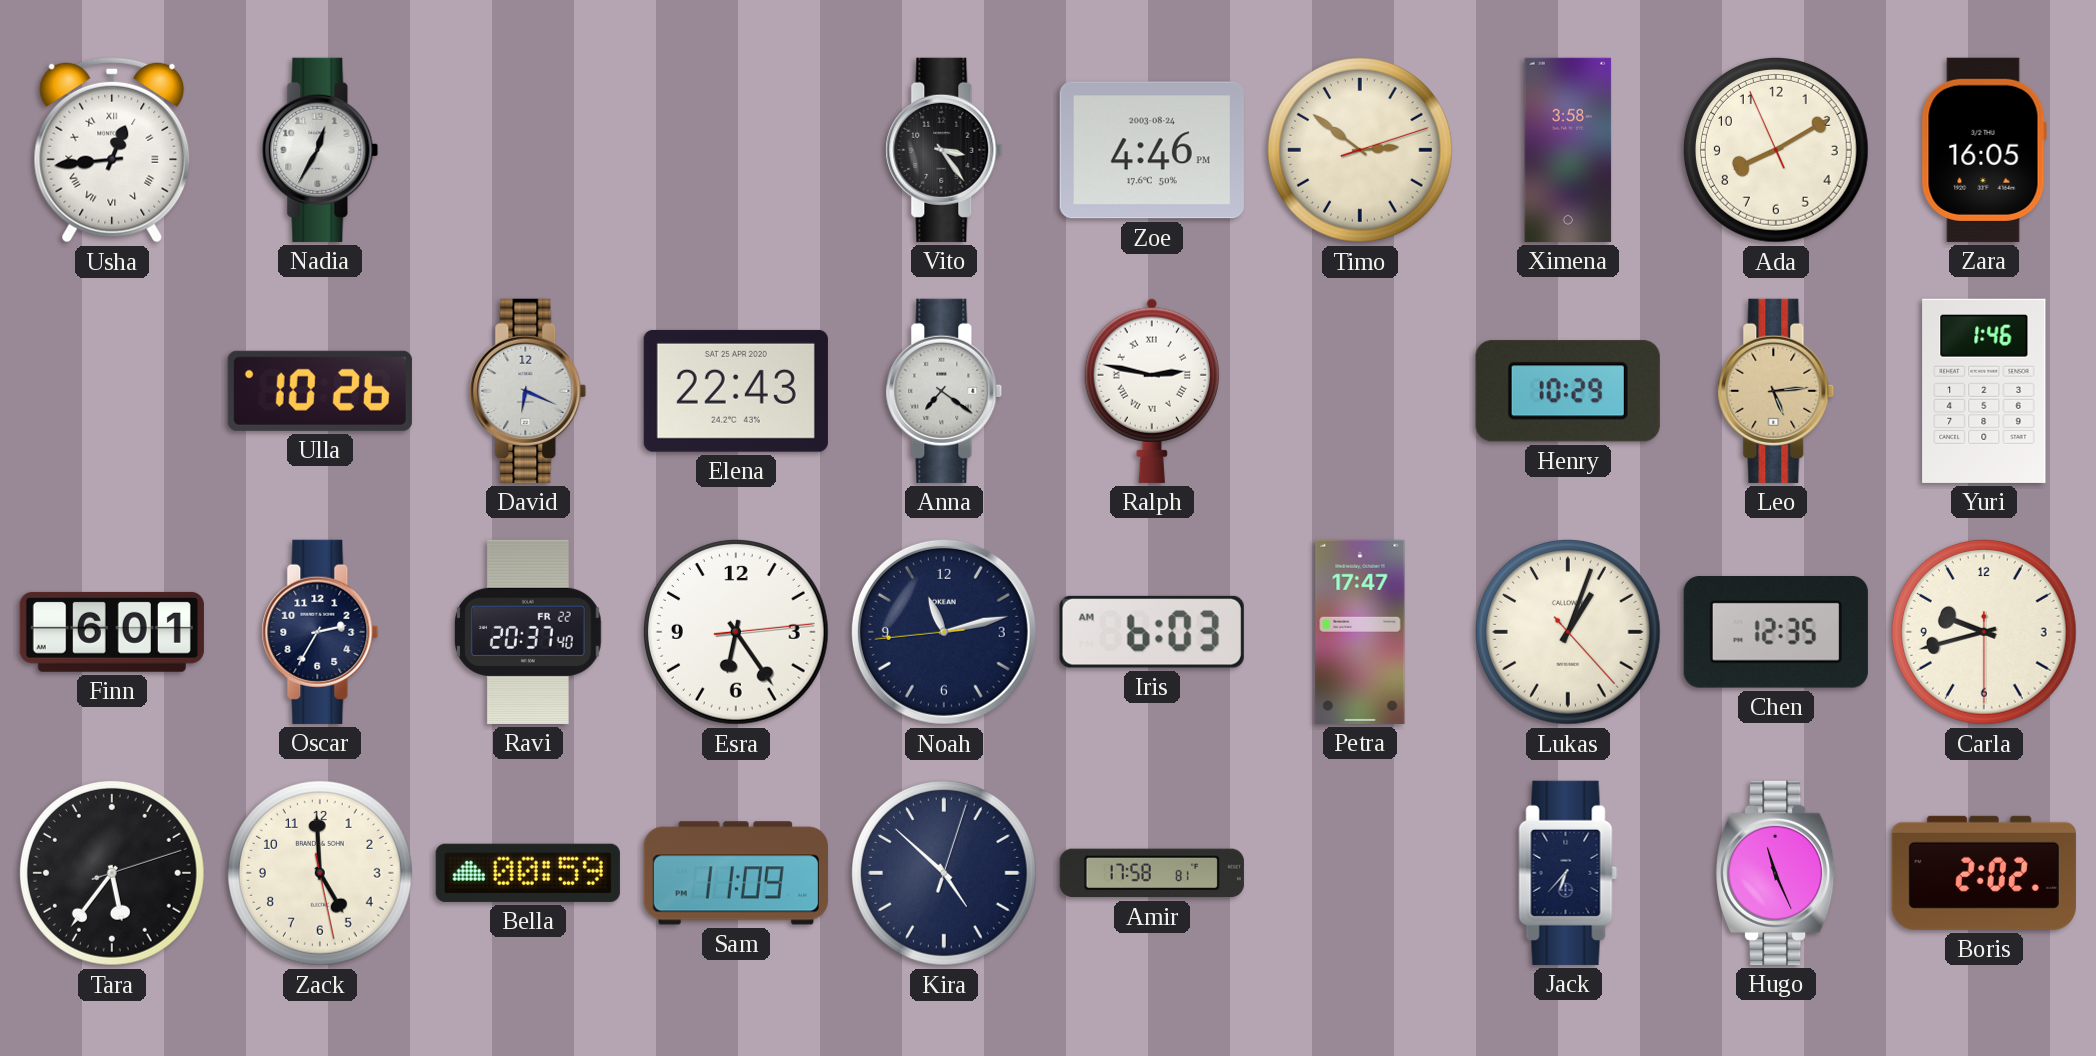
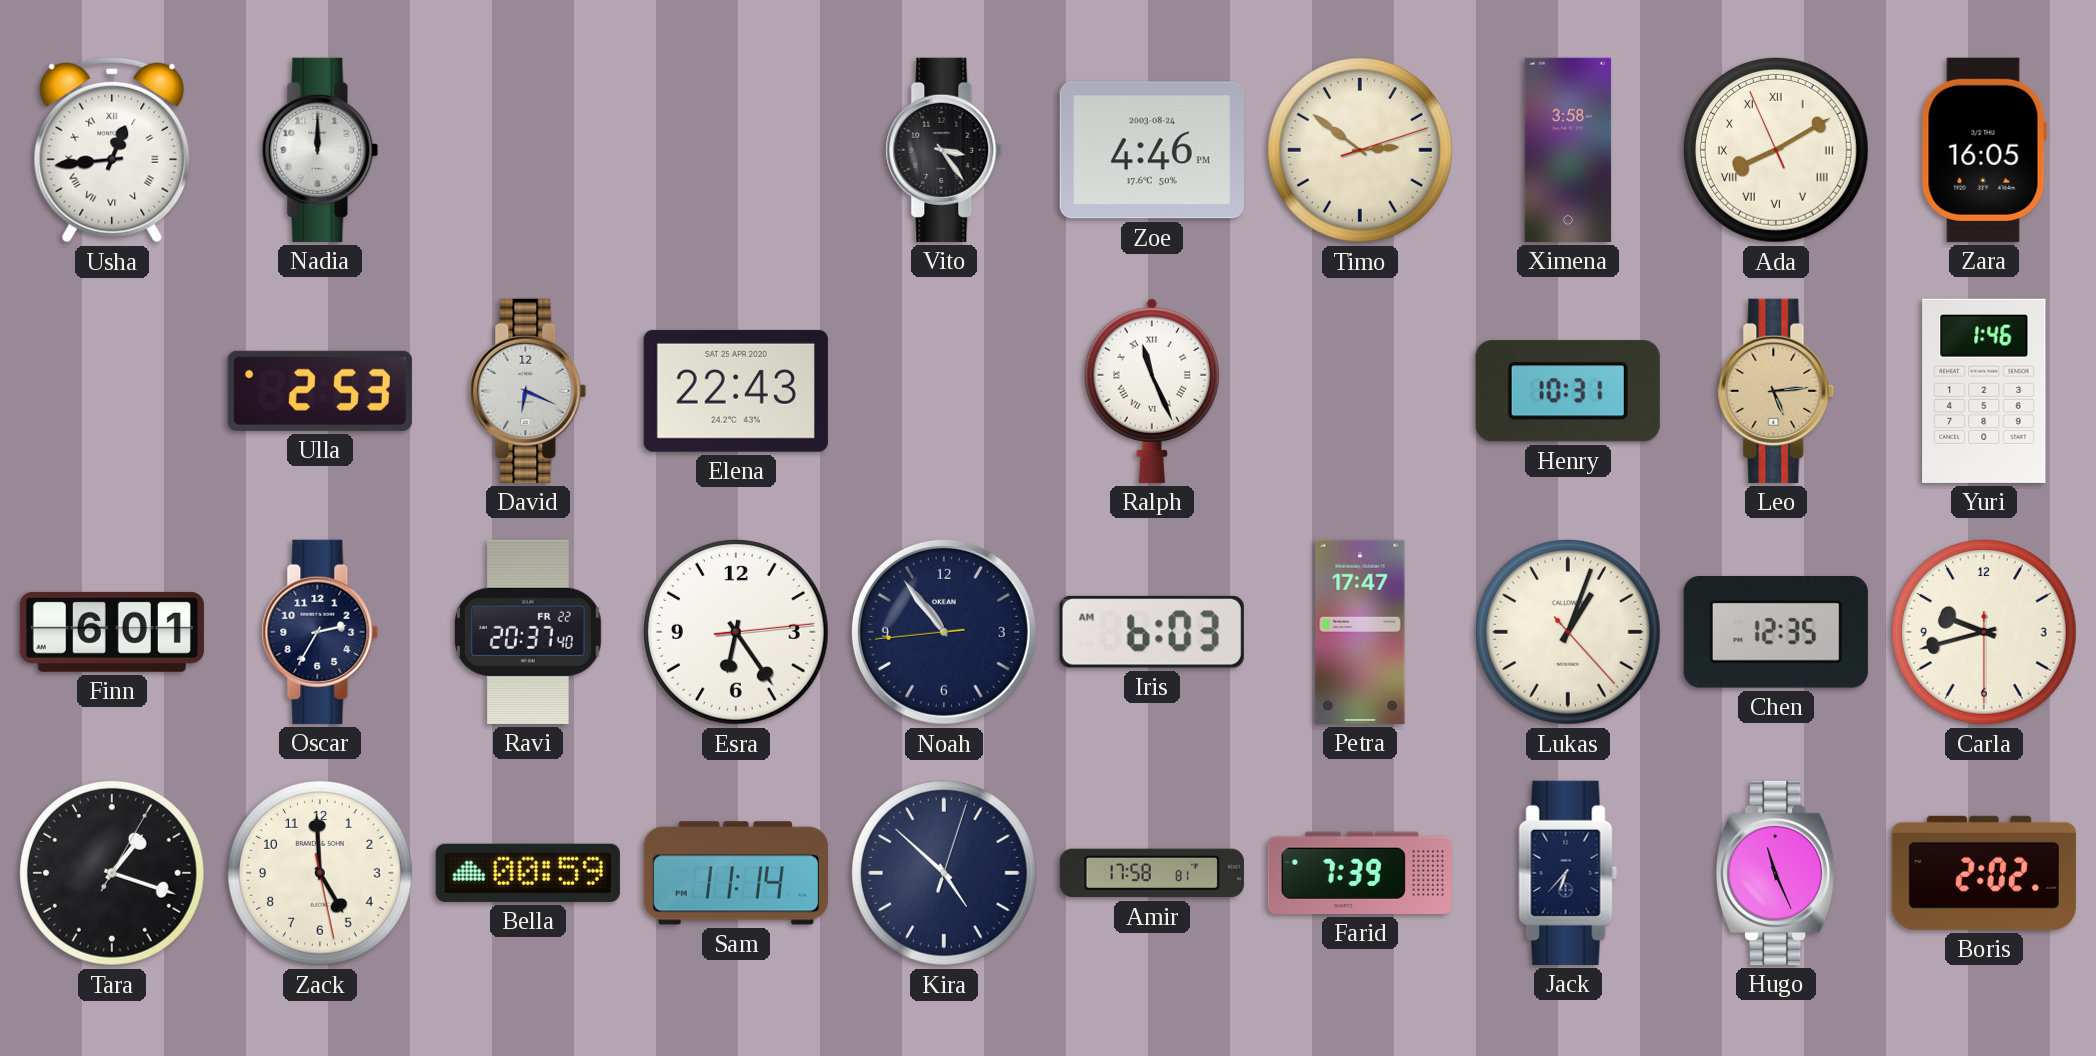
Nadia: 12:35 -> 12:00
Ada numerals: Arabic -> Roman
Ulla: 10:26 -> 2:53
Anna: 7:21 -> none
Ralph: 2:47 -> 11:26
Henry: 10:29 -> 10:31
Noah: 11:12 -> 10:53
Tara: 5:36 -> 1:18
Sam: 11:09 -> 11:14
Farid: none -> 7:39
